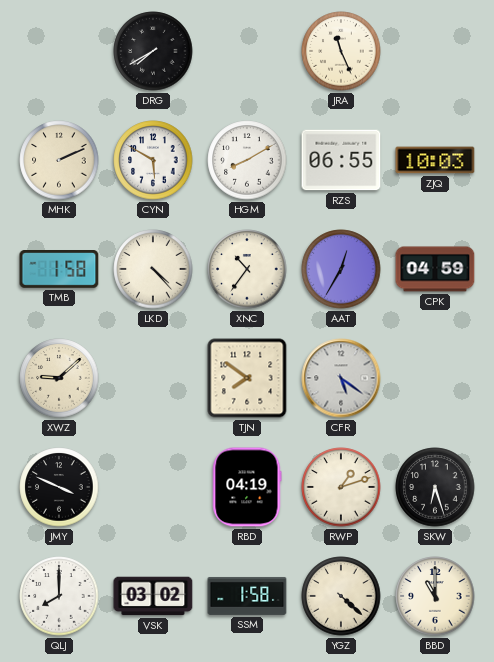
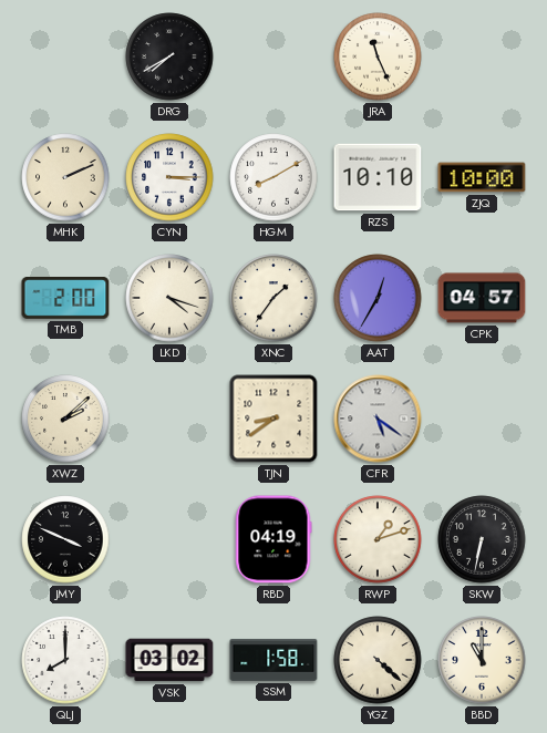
CYN: 5:50 -> 3:15
RZS: 06:55 -> 10:10
ZJQ: 10:03 -> 10:00
TMB: 1:58 -> 2:00
LKD: 4:23 -> 4:18
XNC: 10:36 -> 1:36
CPK: 04:59 -> 04:57
XWZ: 9:08 -> 2:08
TJN: 7:51 -> 8:39
SKW: 6:27 -> 6:32
